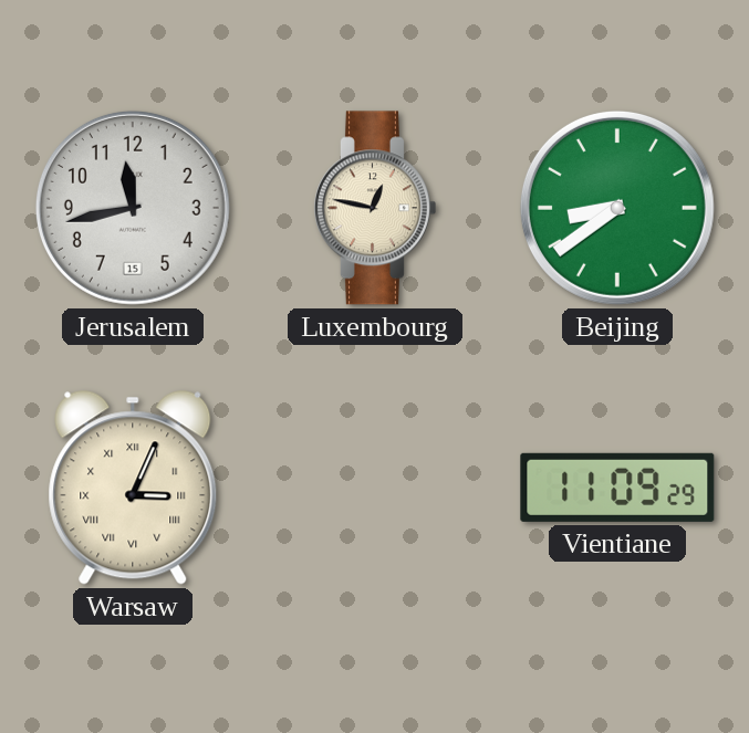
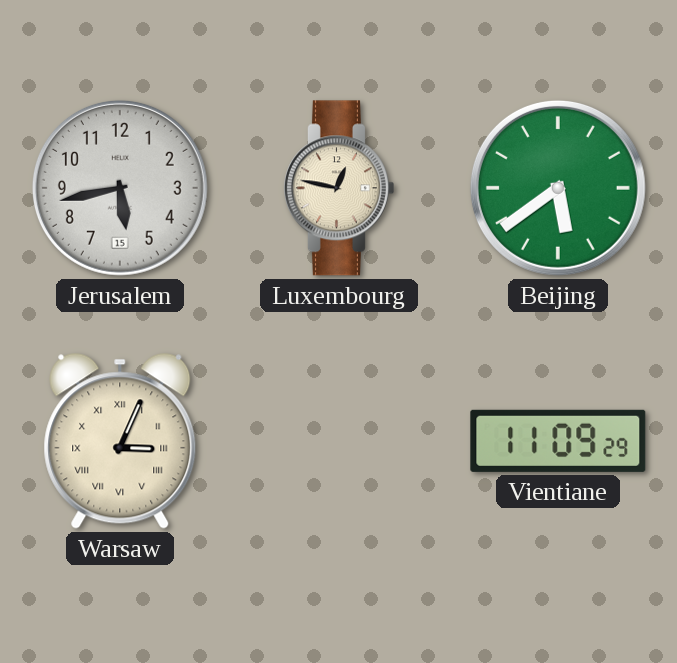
Jerusalem: 11:43 -> 5:43
Beijing: 8:39 -> 5:39
